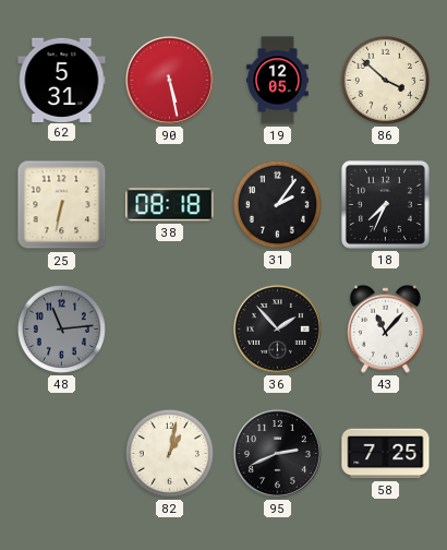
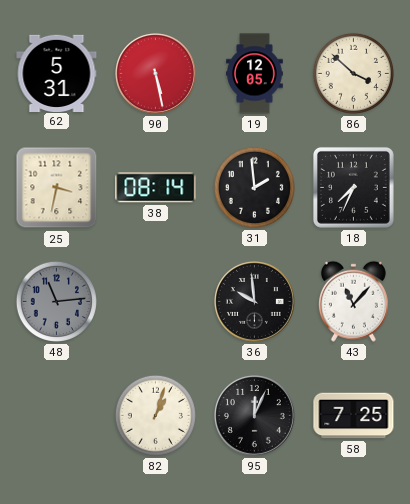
25: 6:32 -> 3:32
38: 08:18 -> 08:14
31: 2:06 -> 1:59
36: 1:53 -> 9:59
82: 1:02 -> 1:03
95: 2:41 -> 12:04
